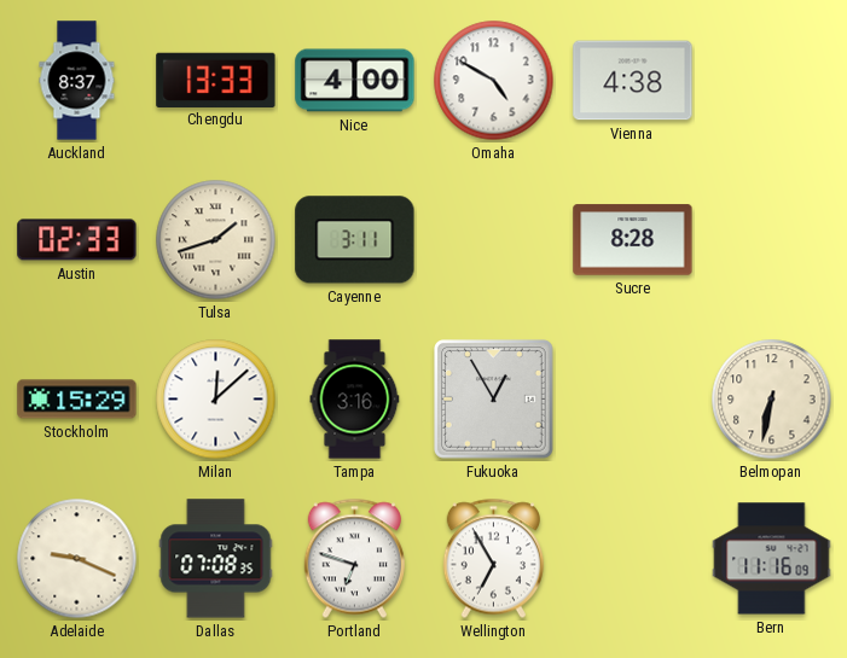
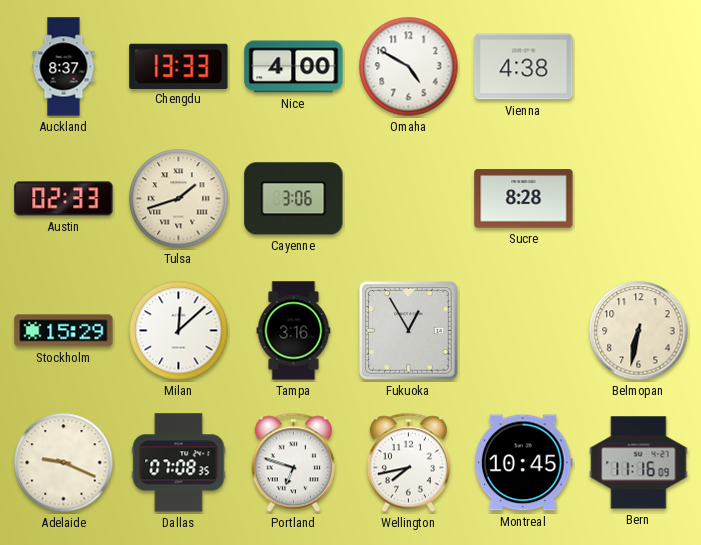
Cayenne: 3:11 -> 3:06
Wellington: 6:55 -> 7:43
Montreal: none -> 10:45
